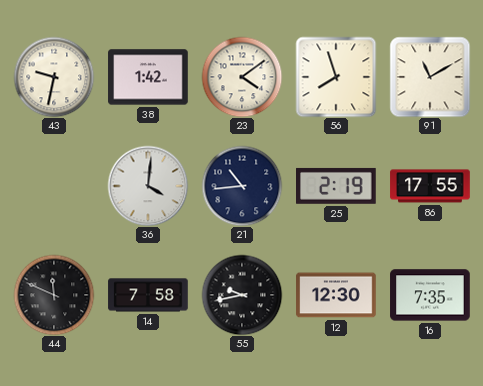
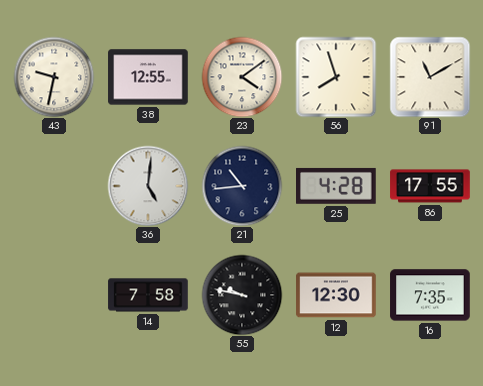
38: 1:42 -> 12:55
36: 4:01 -> 5:01
25: 2:19 -> 4:28
44: 11:49 -> none
55: 9:43 -> 9:47
